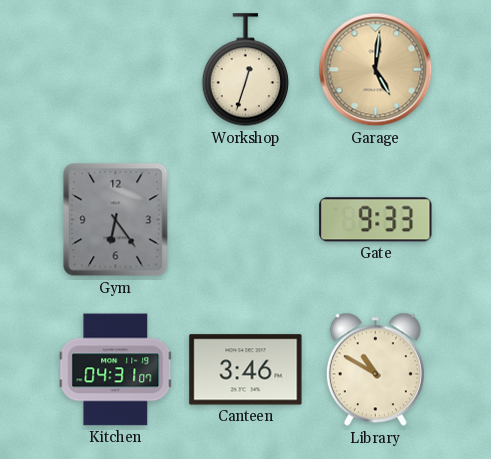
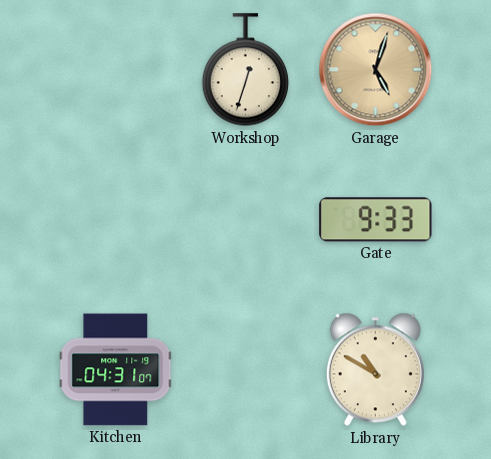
Garage: 5:01 -> 5:03
Gym: 6:24 -> none
Canteen: 3:46 -> none
